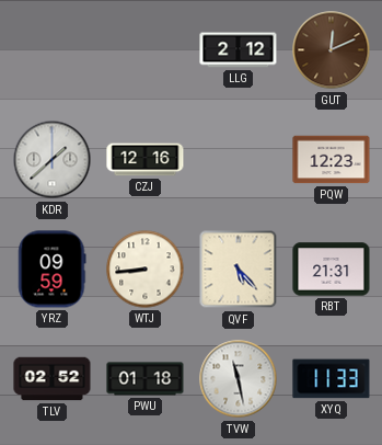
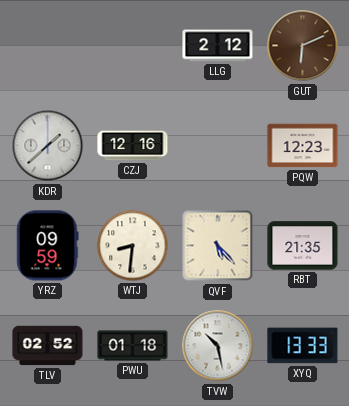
GUT: 12:11 -> 6:11
WTJ: 8:44 -> 8:31
RBT: 21:31 -> 21:35
TVW: 11:28 -> 10:28
XYQ: 11:33 -> 13:33
